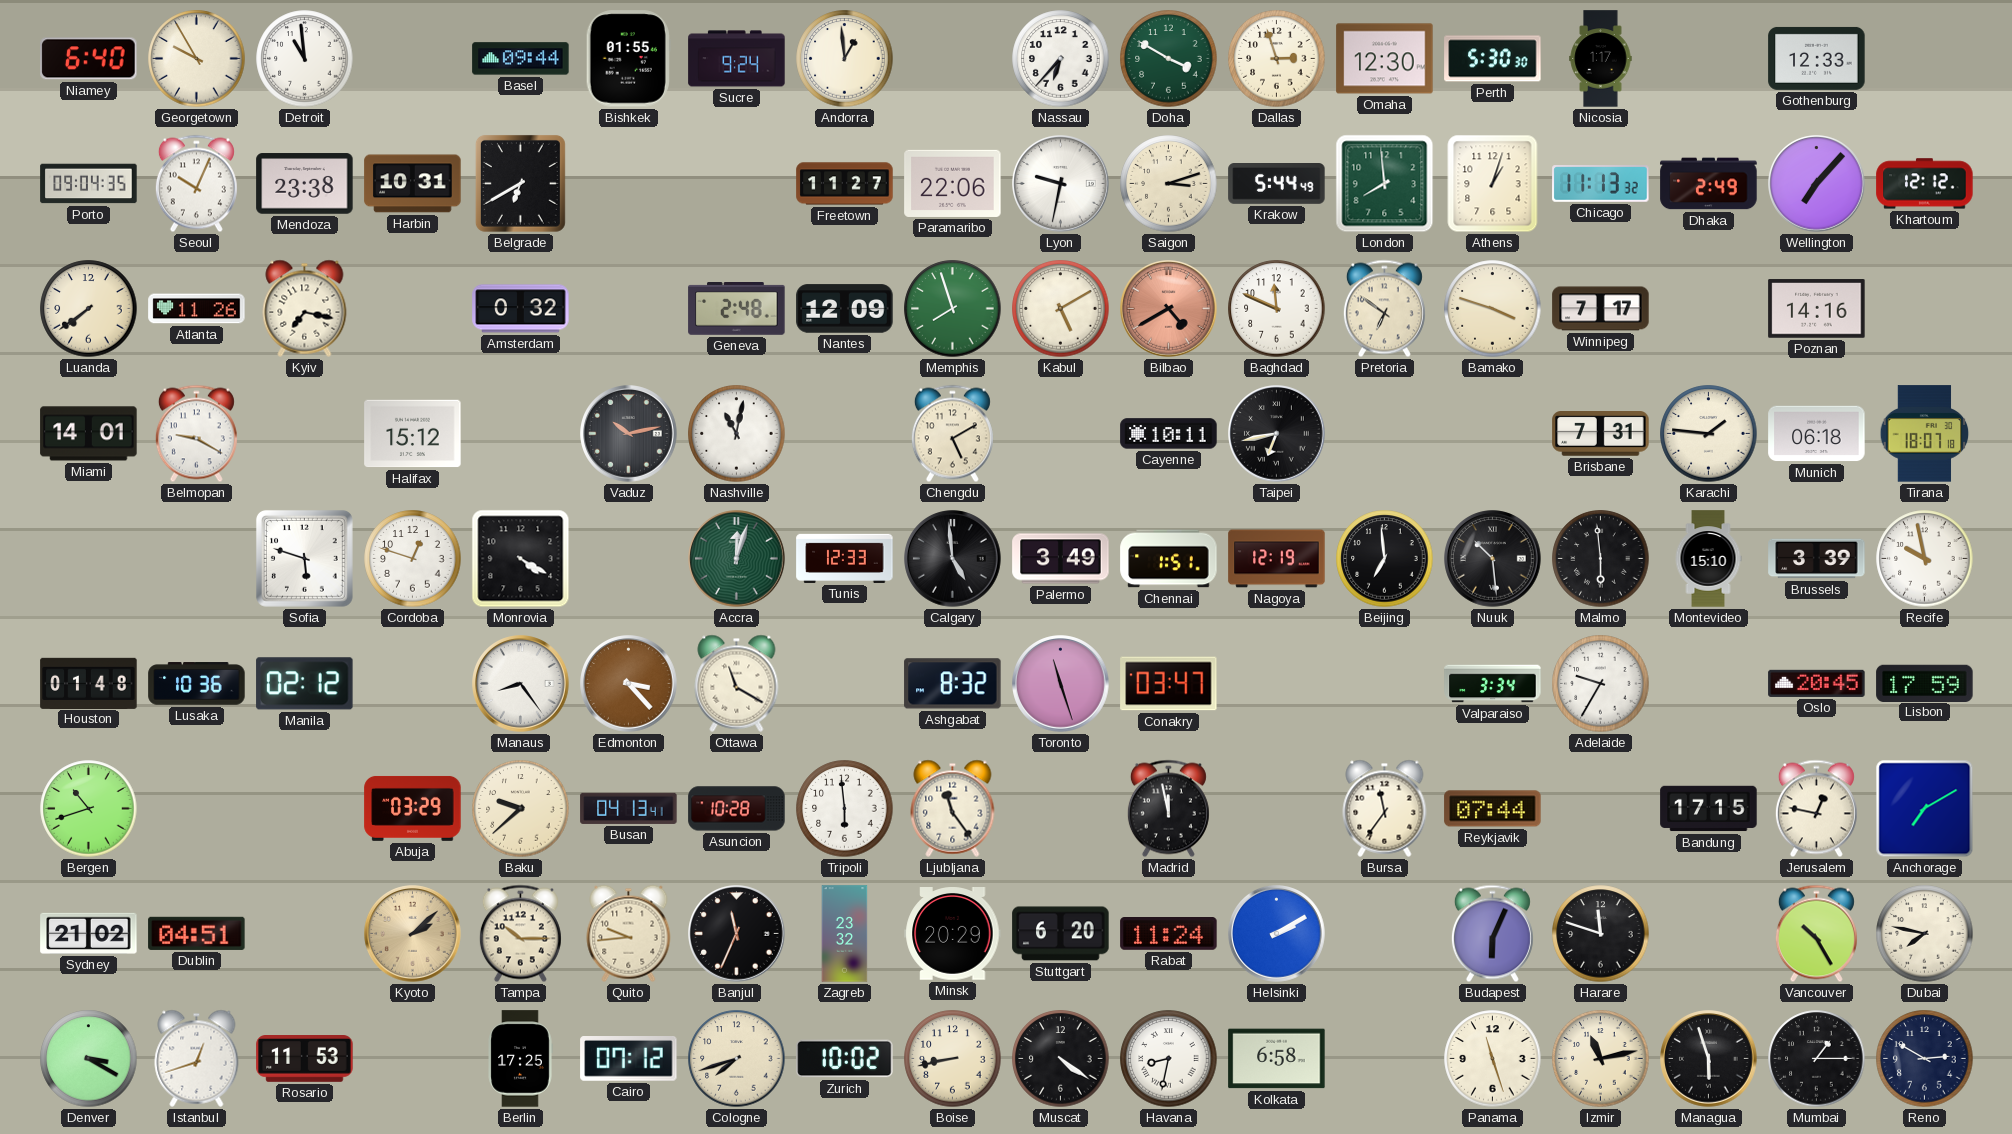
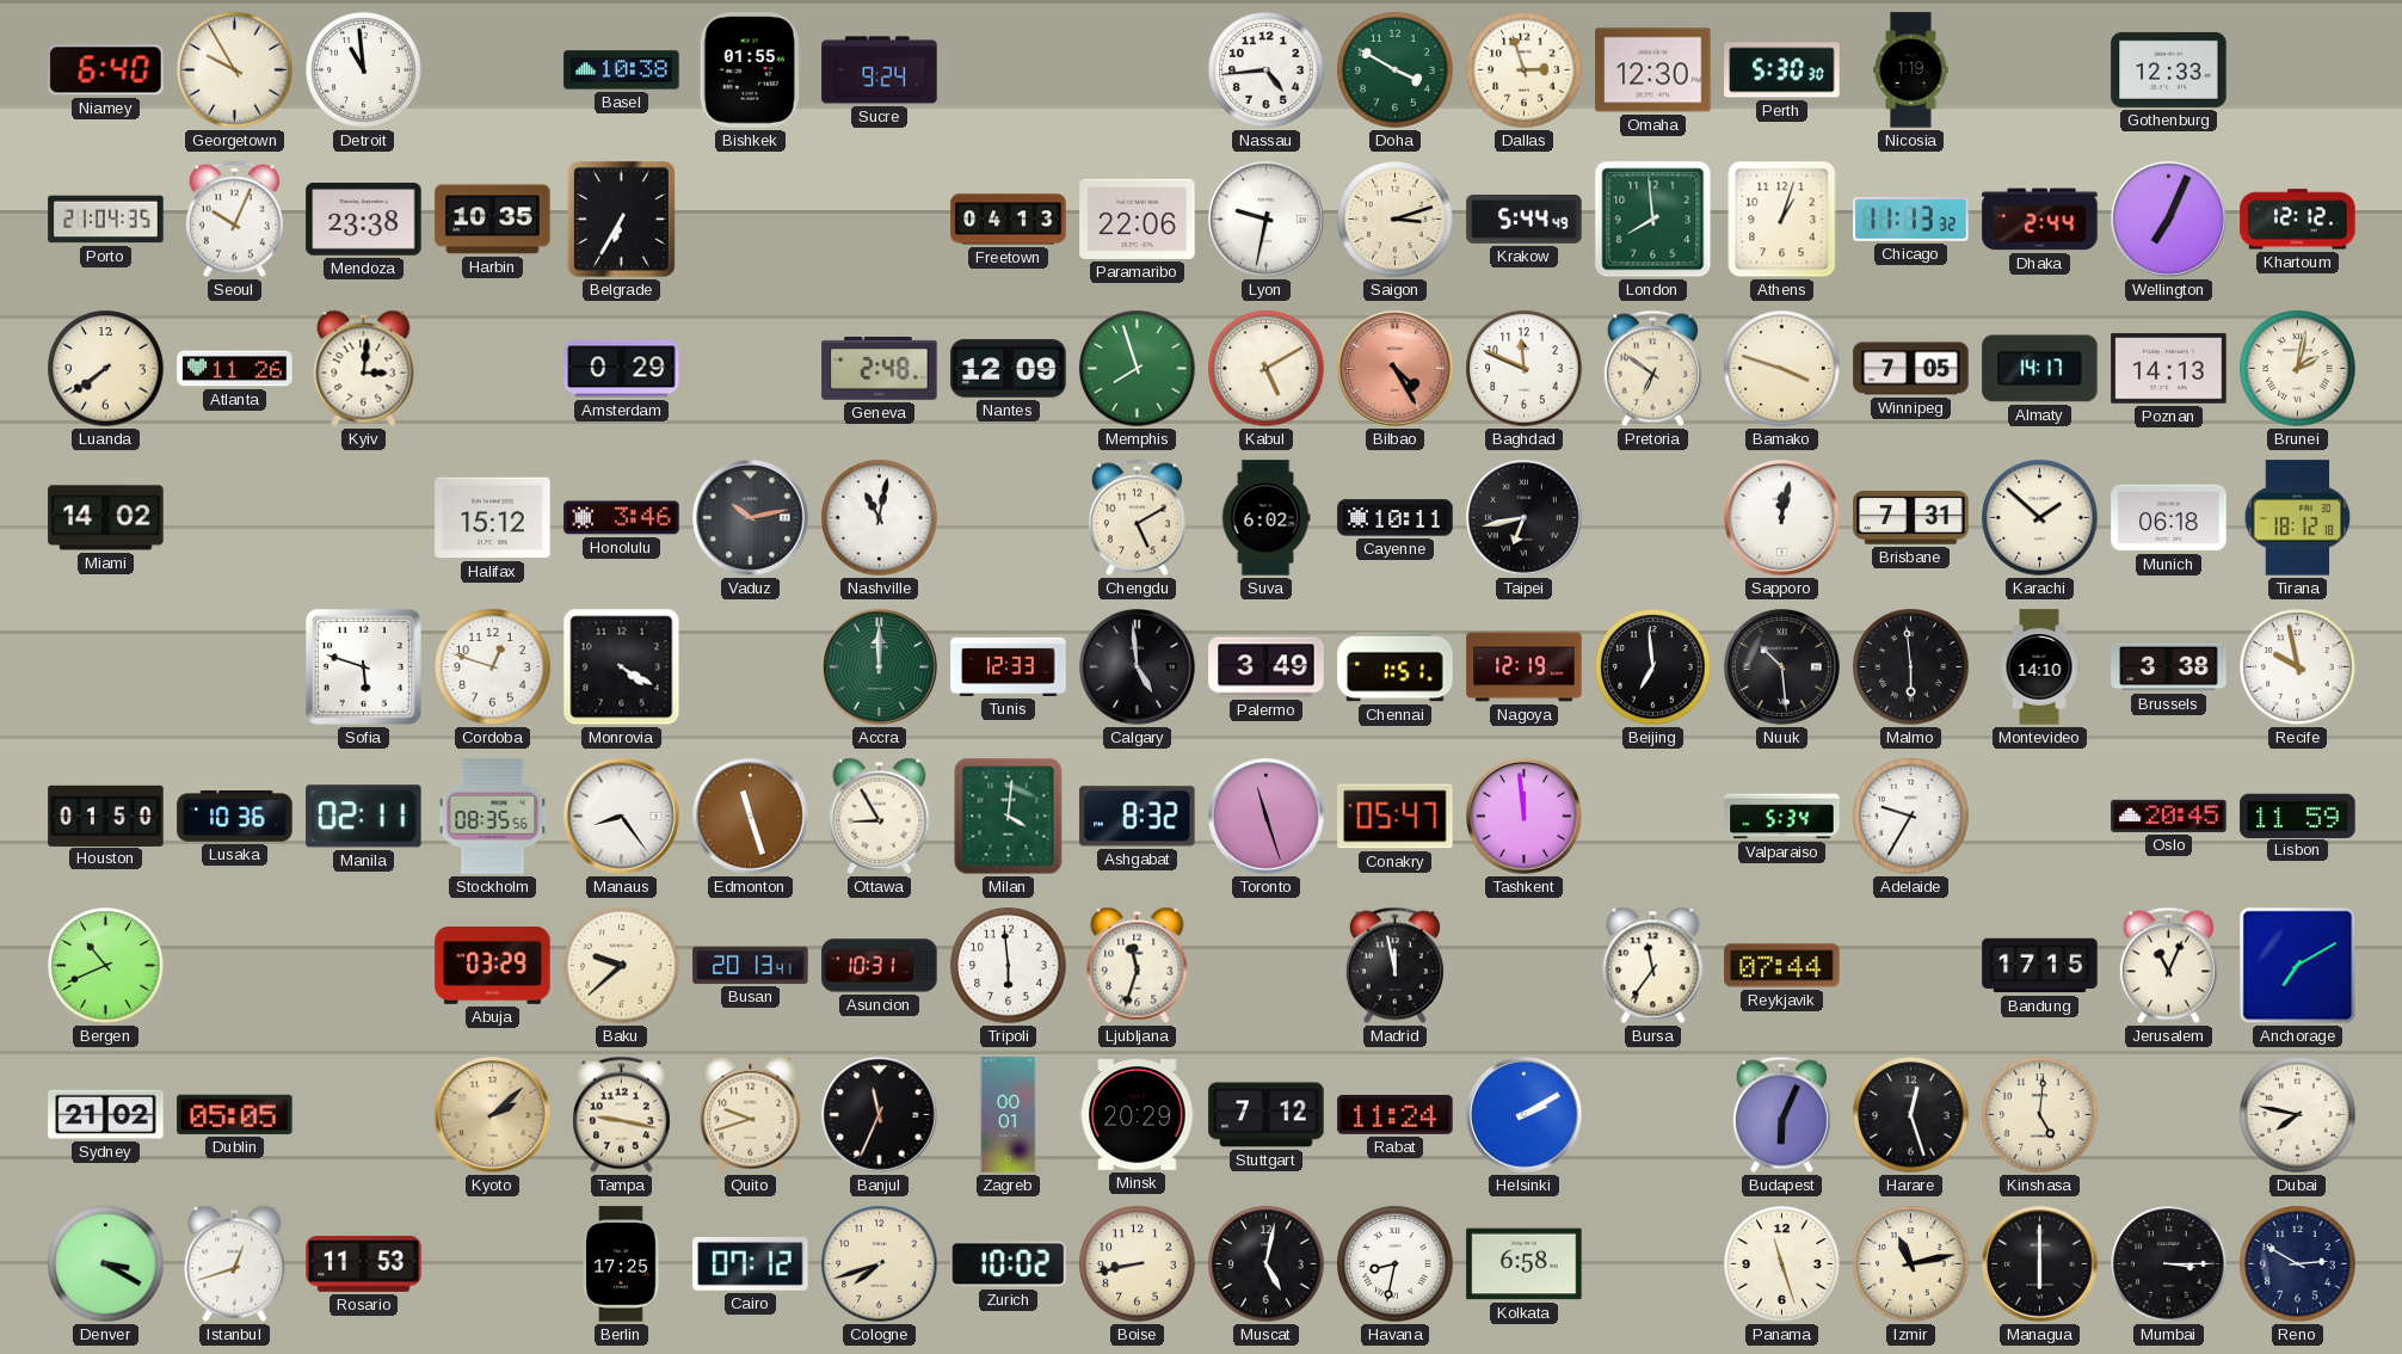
Basel: 09:44 -> 10:38
Andorra: 12:59 -> none
Nassau: 6:37 -> 4:44
Nicosia: 1:17 -> 1:19
Porto: 09:04 -> 21:04
Harbin: 10:31 -> 10:35
Belgrade: 6:40 -> 6:35
Freetown: 11:27 -> 04:13
Dhaka: 2:49 -> 2:44
Wellington: 7:07 -> 7:04
Kyiv: 7:17 -> 3:01
Amsterdam: 0:32 -> 0:29
Bilbao: 4:40 -> 4:25
Winnipeg: 7:17 -> 7:05
Almaty: none -> 14:17
Poznan: 14:16 -> 14:13
Brunei: none -> 2:02
Miami: 14:01 -> 14:02
Belmopan: 9:20 -> none
Honolulu: none -> 3:46
Suva: none -> 6:02
Sapporo: none -> 12:02
Karachi: 1:46 -> 1:52
Tirana: 18:07 -> 18:12
Accra: 12:03 -> 12:00
Montevideo: 15:10 -> 14:10
Brussels: 3:39 -> 3:38
Houston: 01:48 -> 01:50
Manila: 02:12 -> 02:11
Stockholm: none -> 08:35
Edmonton: 3:23 -> 11:27
Ottawa: 11:20 -> 8:55
Milan: none -> 4:01
Conakry: 03:47 -> 05:47
Tashkent: none -> 11:59
Valparaiso: 3:34 -> 5:34
Lisbon: 17:59 -> 11:59
Bergen: 10:42 -> 10:41
Busan: 04:13 -> 20:13
Asuncion: 10:28 -> 10:31
Ljubljana: 11:24 -> 11:33
Jerusalem: 12:47 -> 11:04
Dublin: 04:51 -> 05:05
Tampa: 10:15 -> 9:17
Quito: 9:44 -> 9:42
Zagreb: 23:32 -> 00:01
Stuttgart: 6:20 -> 7:12
Harare: 11:48 -> 12:27
Kinshasa: none -> 5:01
Vancouver: 10:25 -> none
Muscat: 4:21 -> 5:02
Managua: 5:57 -> 6:00
Mumbai: 1:15 -> 3:15
